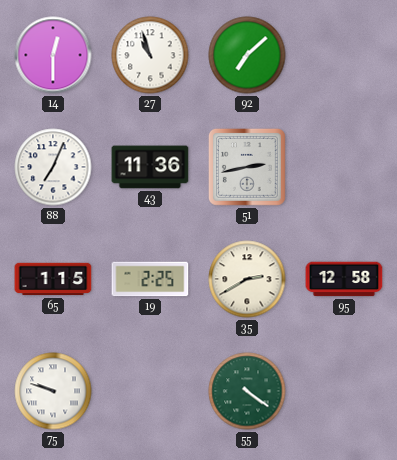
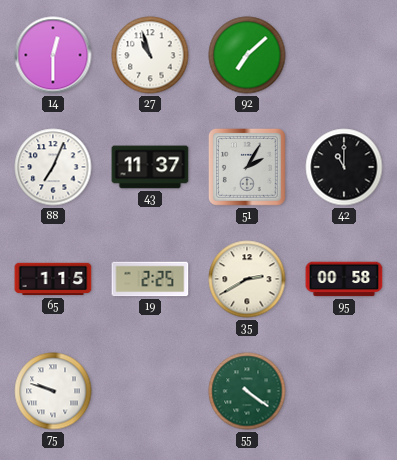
43: 11:36 -> 11:37
51: 2:43 -> 2:05
42: none -> 11:00
95: 12:58 -> 00:58
